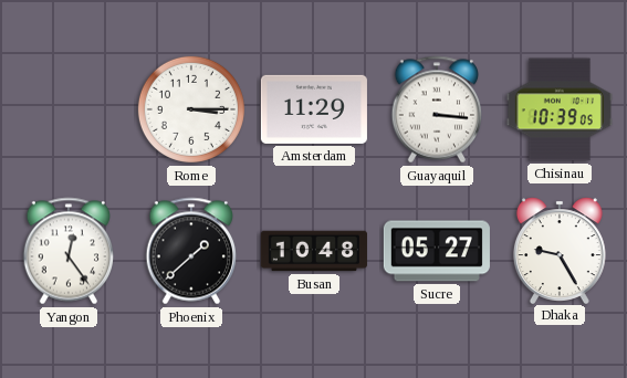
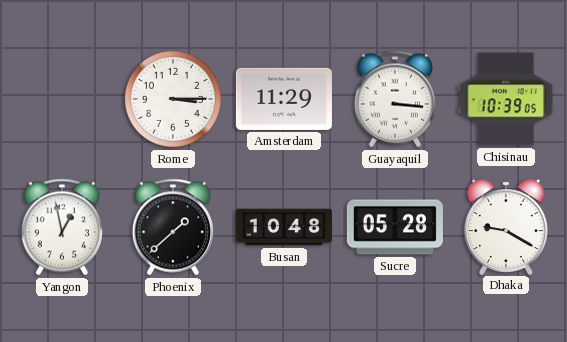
Yangon: 12:24 -> 12:58
Sucre: 05:27 -> 05:28
Dhaka: 9:25 -> 9:20
